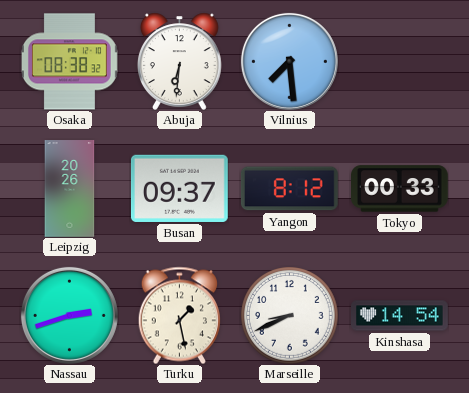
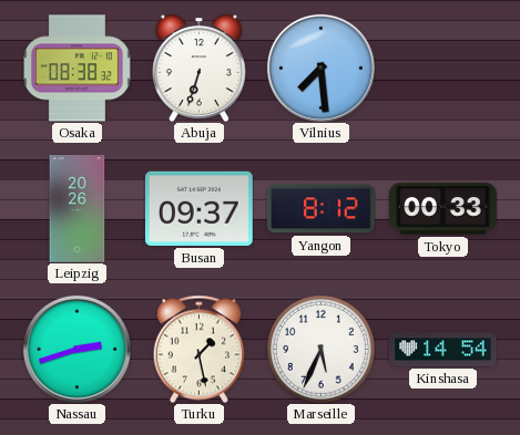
Abuja: 6:31 -> 6:33
Marseille: 8:41 -> 5:34
